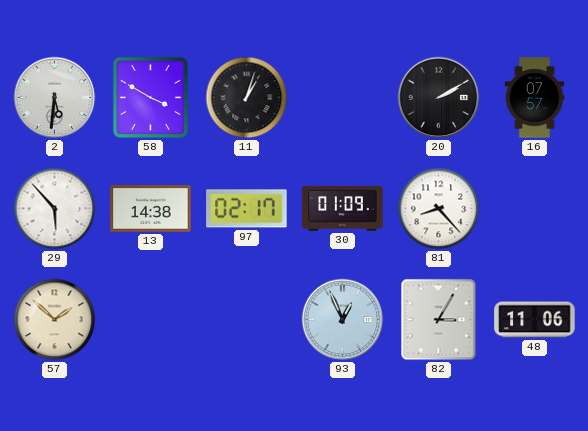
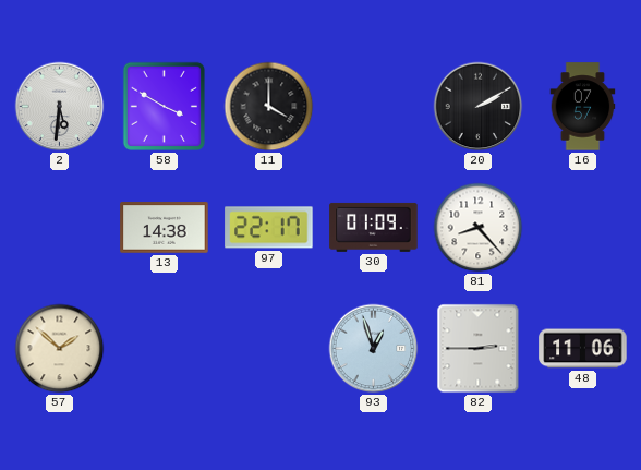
11: 1:03 -> 4:00
29: 5:53 -> none
97: 02:17 -> 22:17
93: 12:56 -> 12:57
82: 3:05 -> 2:45
